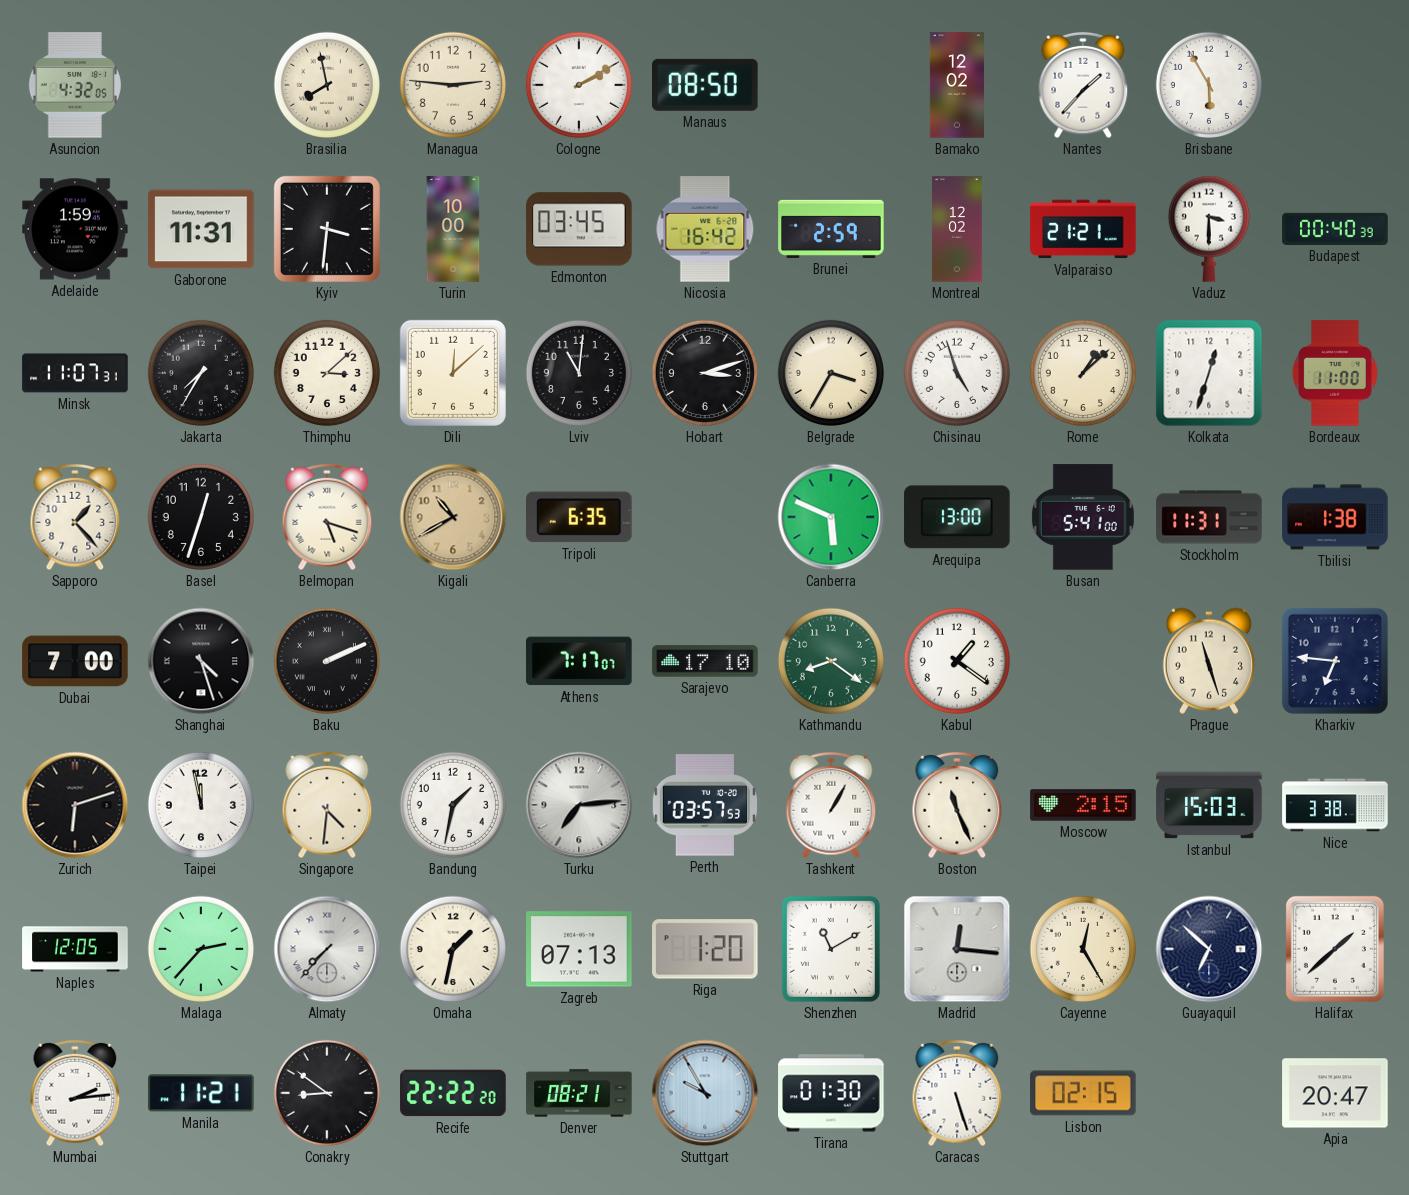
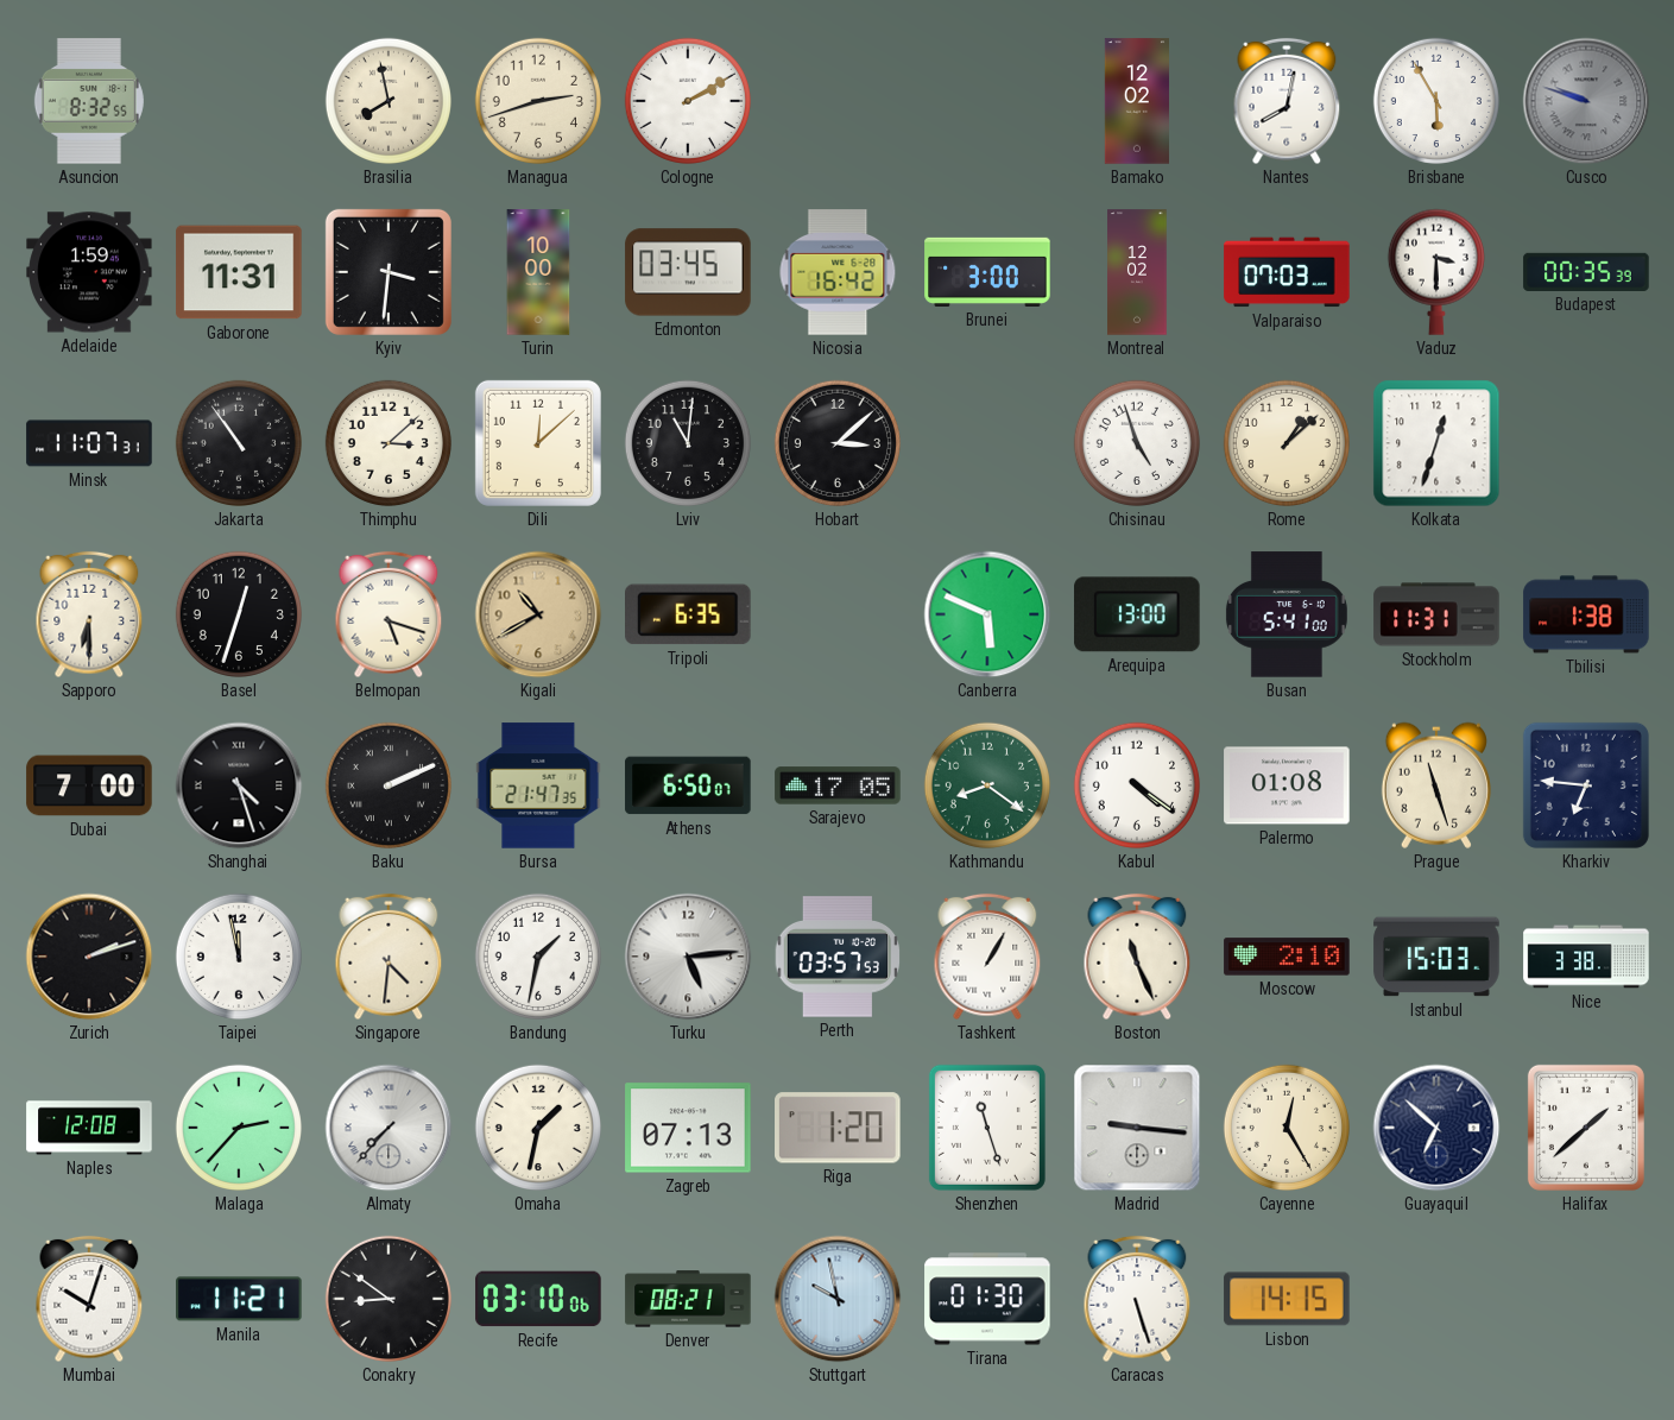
Asuncion: 4:32 -> 8:32
Managua: 2:46 -> 2:42
Manaus: 08:50 -> none
Nantes: 1:37 -> 8:02
Cusco: none -> 9:48
Brunei: 2:59 -> 3:00
Valparaiso: 21:21 -> 07:03
Budapest: 00:40 -> 00:35
Jakarta: 7:35 -> 10:54
Hobart: 3:12 -> 3:08
Belgrade: 3:35 -> none
Bordeaux: 11:00 -> none
Sapporo: 1:23 -> 6:30
Bursa: none -> 21:47
Athens: 7:17 -> 6:50
Sarajevo: 17:10 -> 17:05
Kabul: 1:21 -> 4:21
Palermo: none -> 01:08
Zurich: 6:12 -> 2:12
Turku: 7:14 -> 5:14
Moscow: 2:15 -> 2:10
Naples: 12:05 -> 12:08
Shenzhen: 11:10 -> 11:27
Madrid: 12:16 -> 9:16
Mumbai: 2:14 -> 10:03
Recife: 22:22 -> 03:10
Stuttgart: 9:55 -> 9:58
Lisbon: 02:15 -> 14:15
Apia: 20:47 -> none
